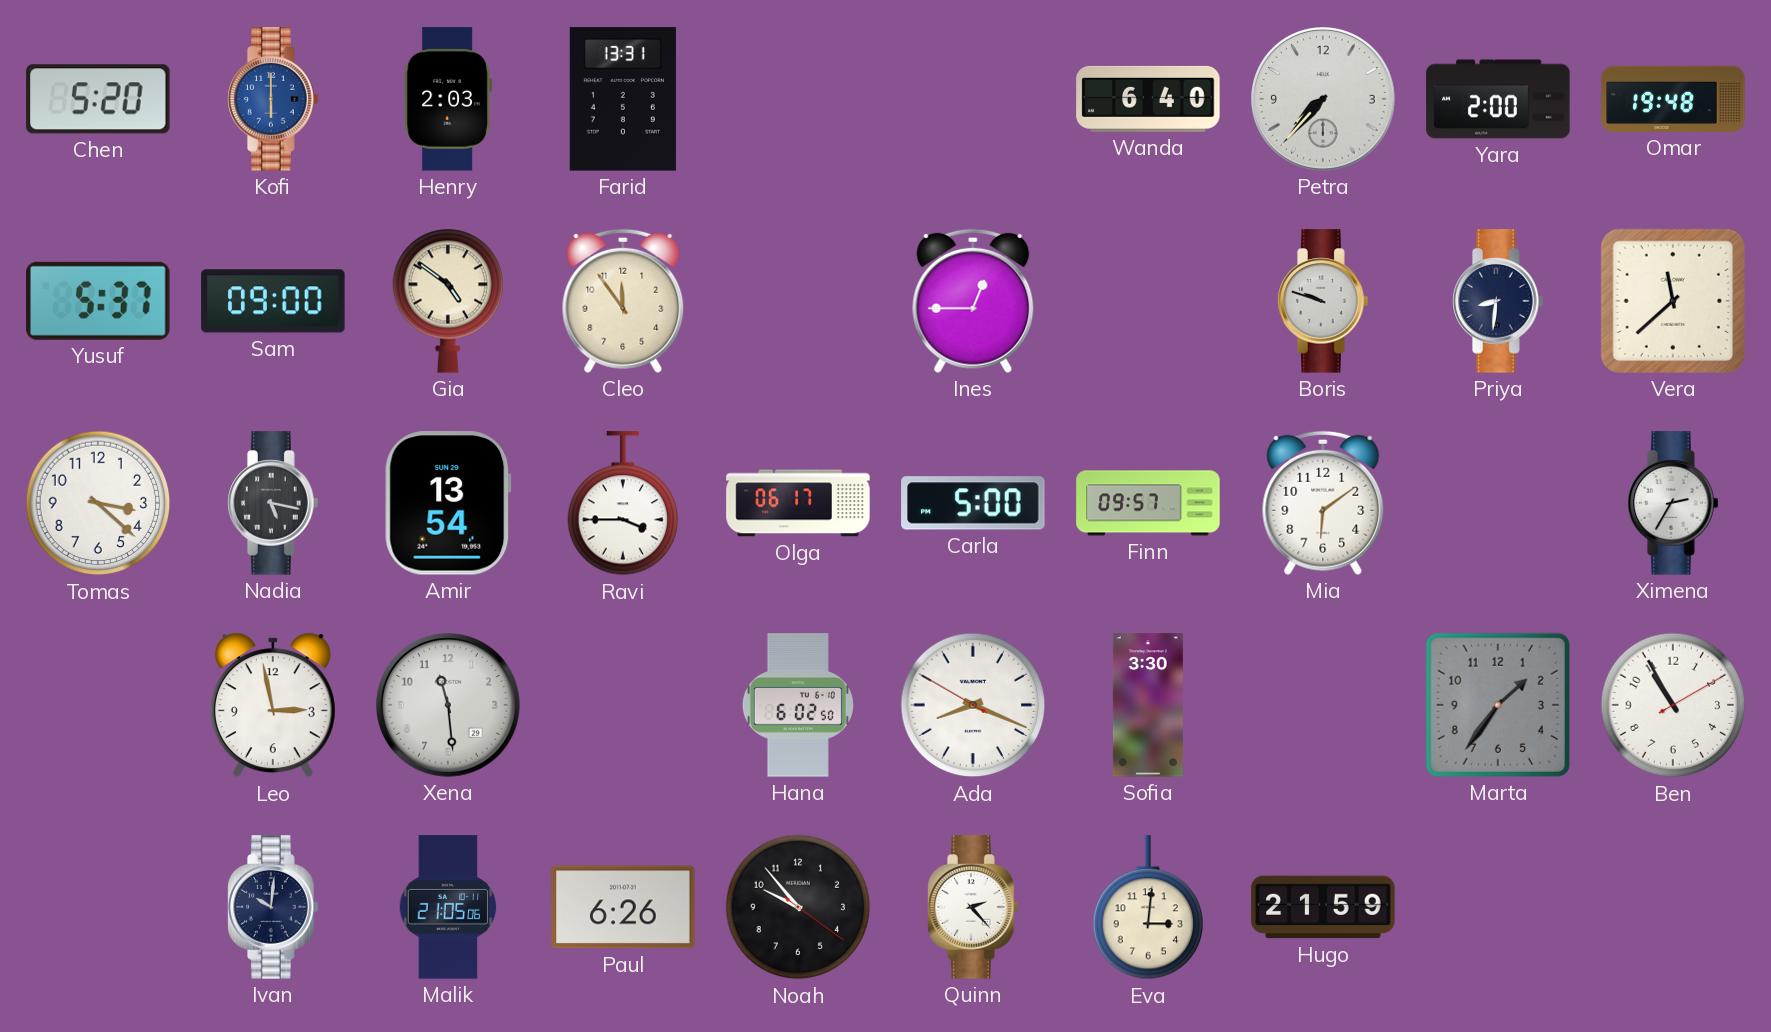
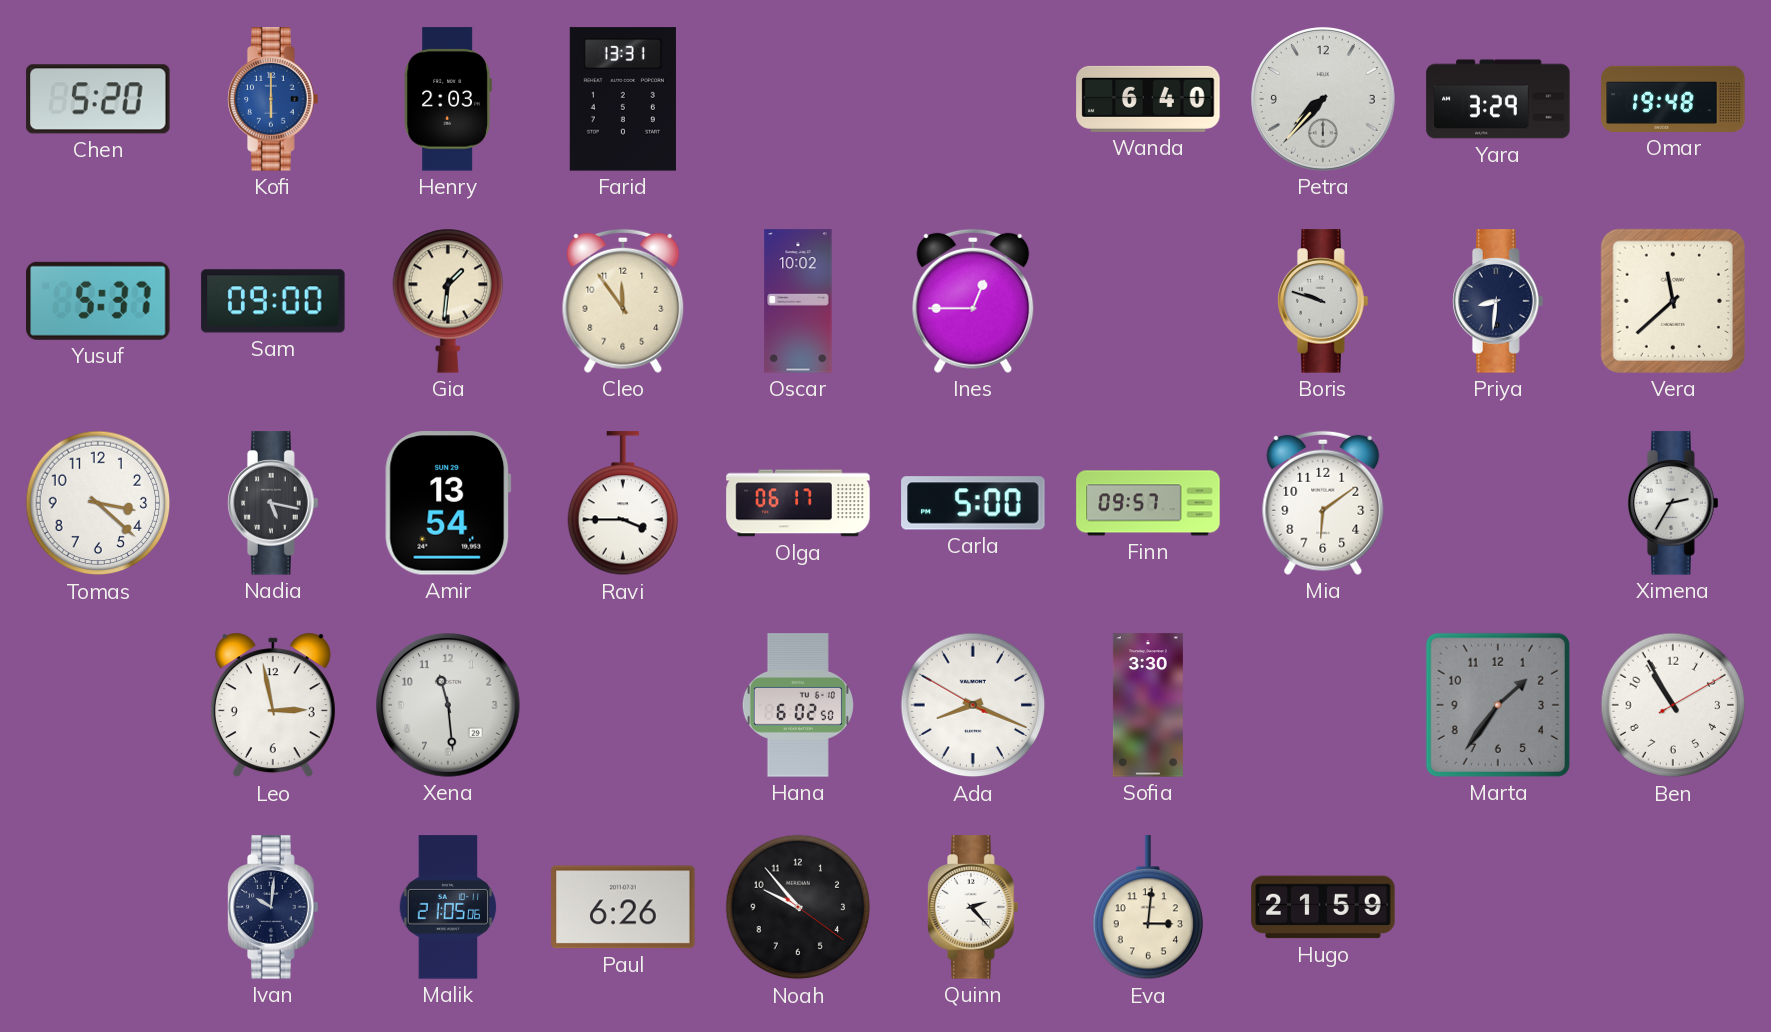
Yara: 2:00 -> 3:29
Gia: 4:51 -> 1:31
Oscar: none -> 10:02
